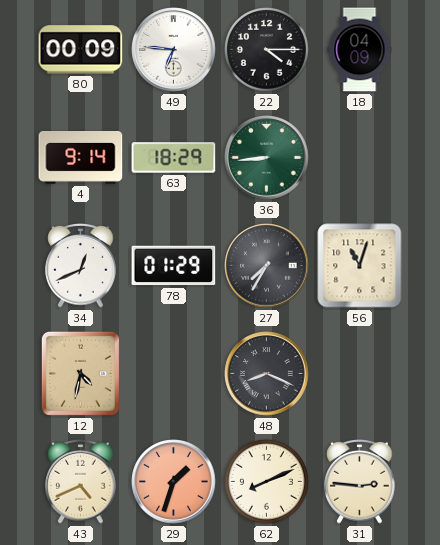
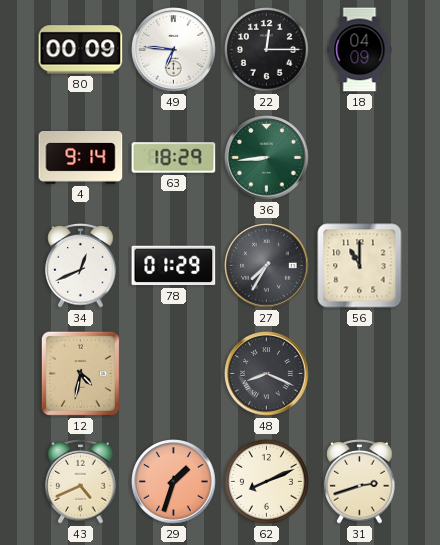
22: 4:15 -> 12:15
56: 11:03 -> 11:00
31: 2:46 -> 2:42
